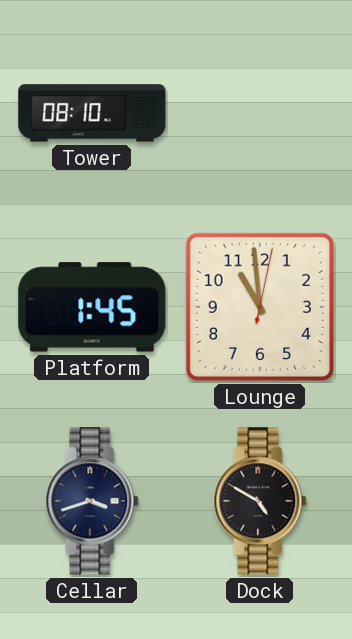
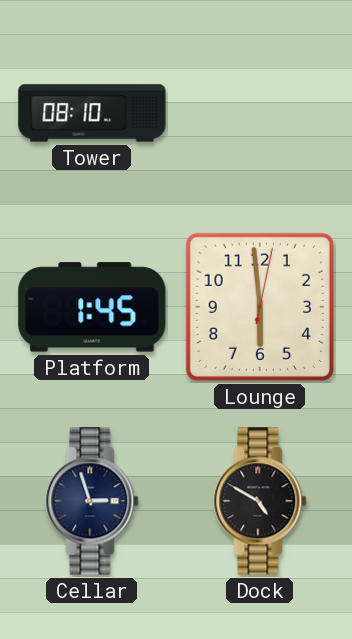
Lounge: 10:59 -> 5:59
Cellar: 3:42 -> 2:57
